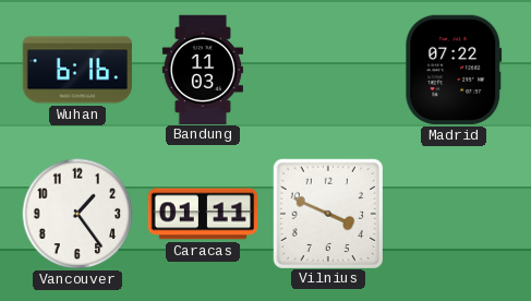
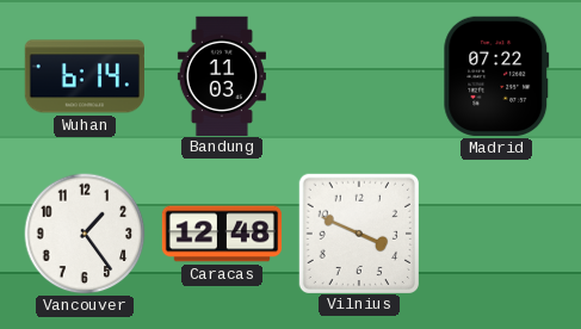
Wuhan: 6:16 -> 6:14
Caracas: 01:11 -> 12:48
